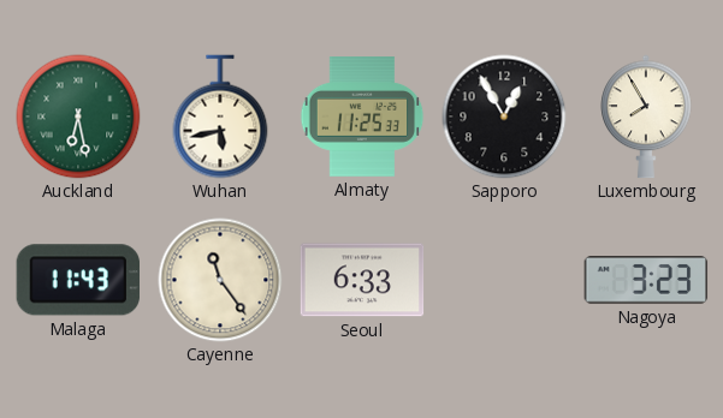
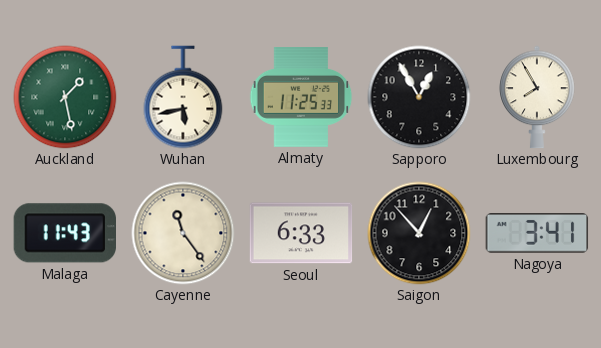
Auckland: 6:28 -> 1:28
Saigon: none -> 12:53
Nagoya: 3:23 -> 3:41
